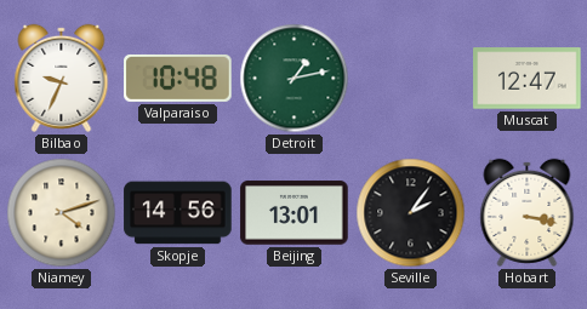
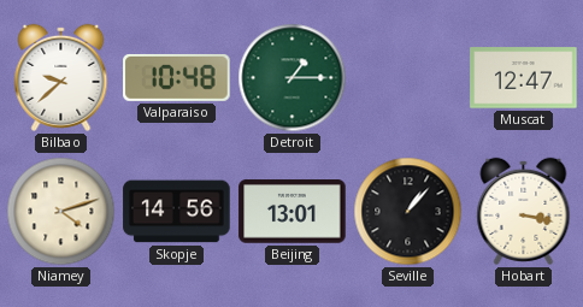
Bilbao: 9:34 -> 9:38
Detroit: 1:13 -> 1:15
Seville: 2:06 -> 1:07
